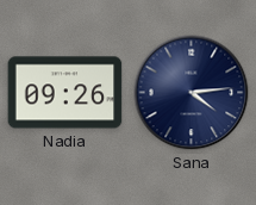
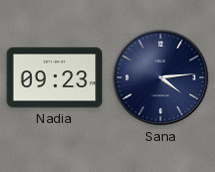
Nadia: 09:26 -> 09:23
